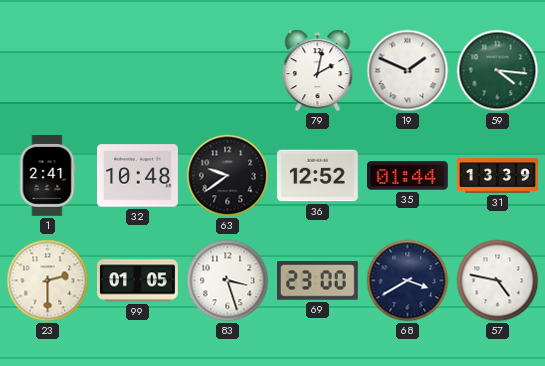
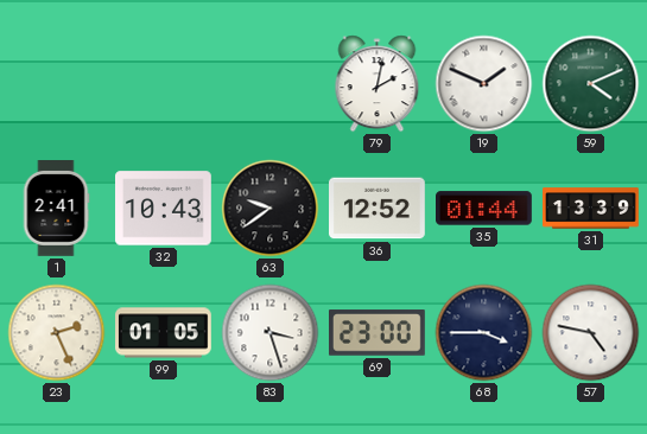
59: 4:16 -> 4:11
32: 10:48 -> 10:43
23: 2:30 -> 2:26
68: 3:40 -> 3:45
